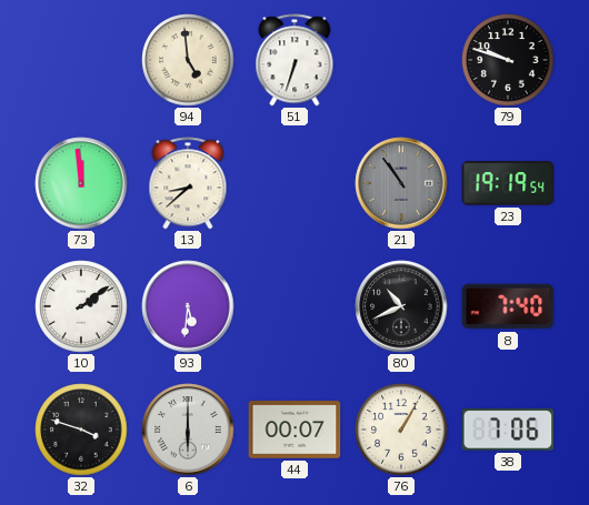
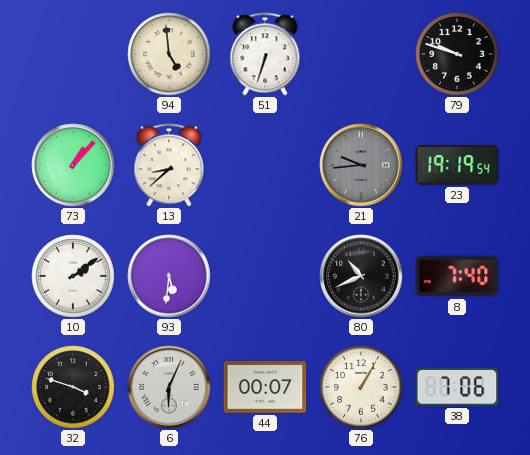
73: 11:59 -> 1:07
21: 10:54 -> 9:44
6: 6:00 -> 6:04
